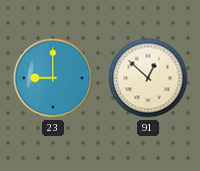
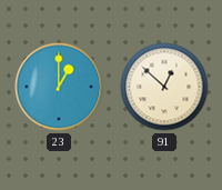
23: 9:00 -> 1:00
